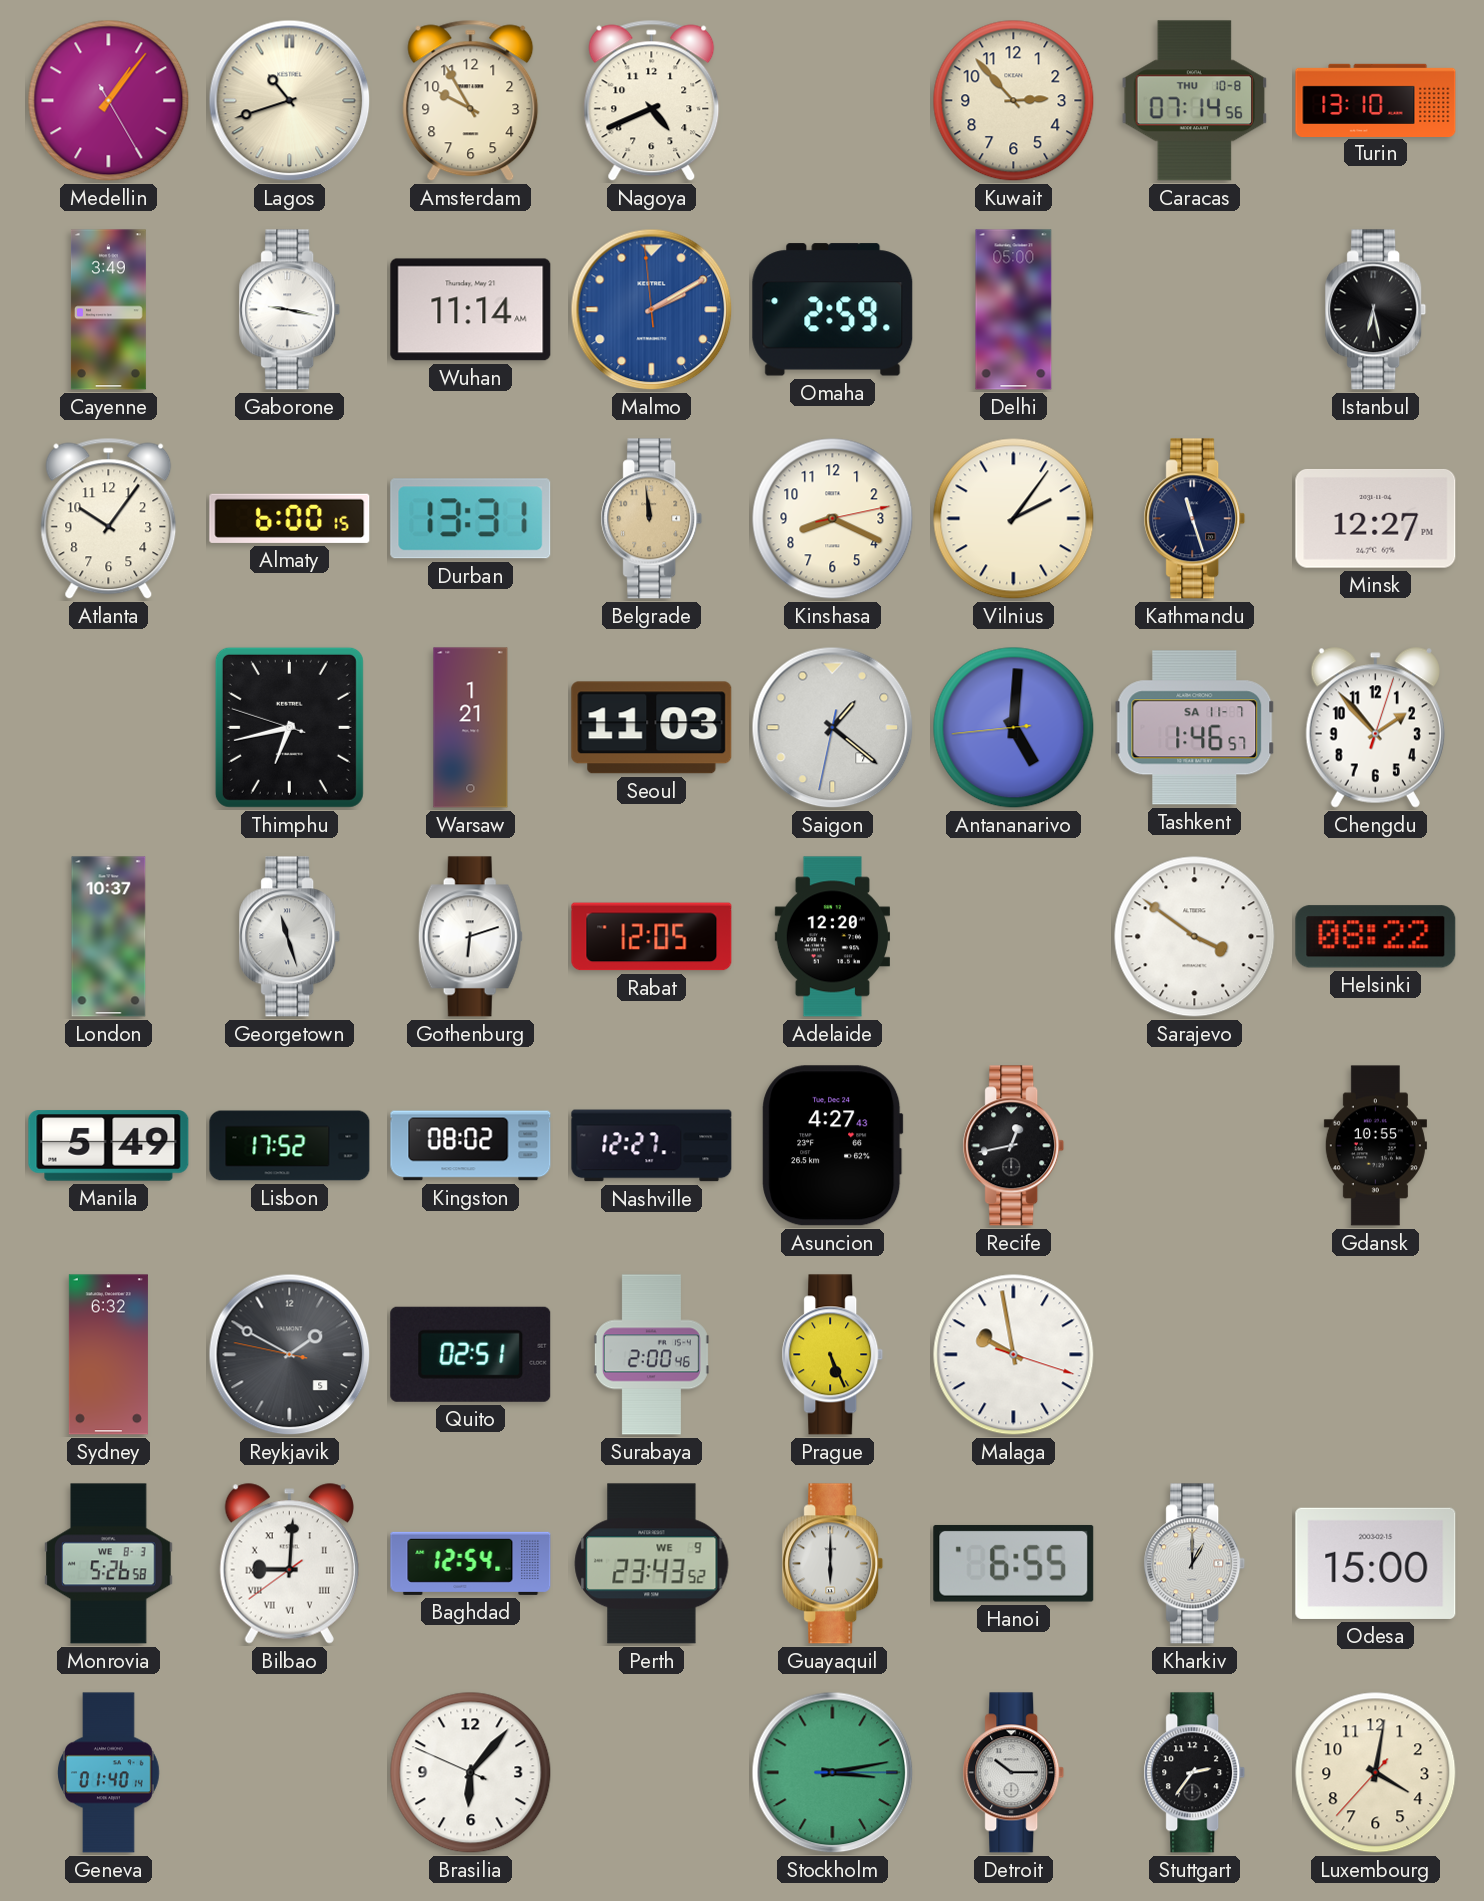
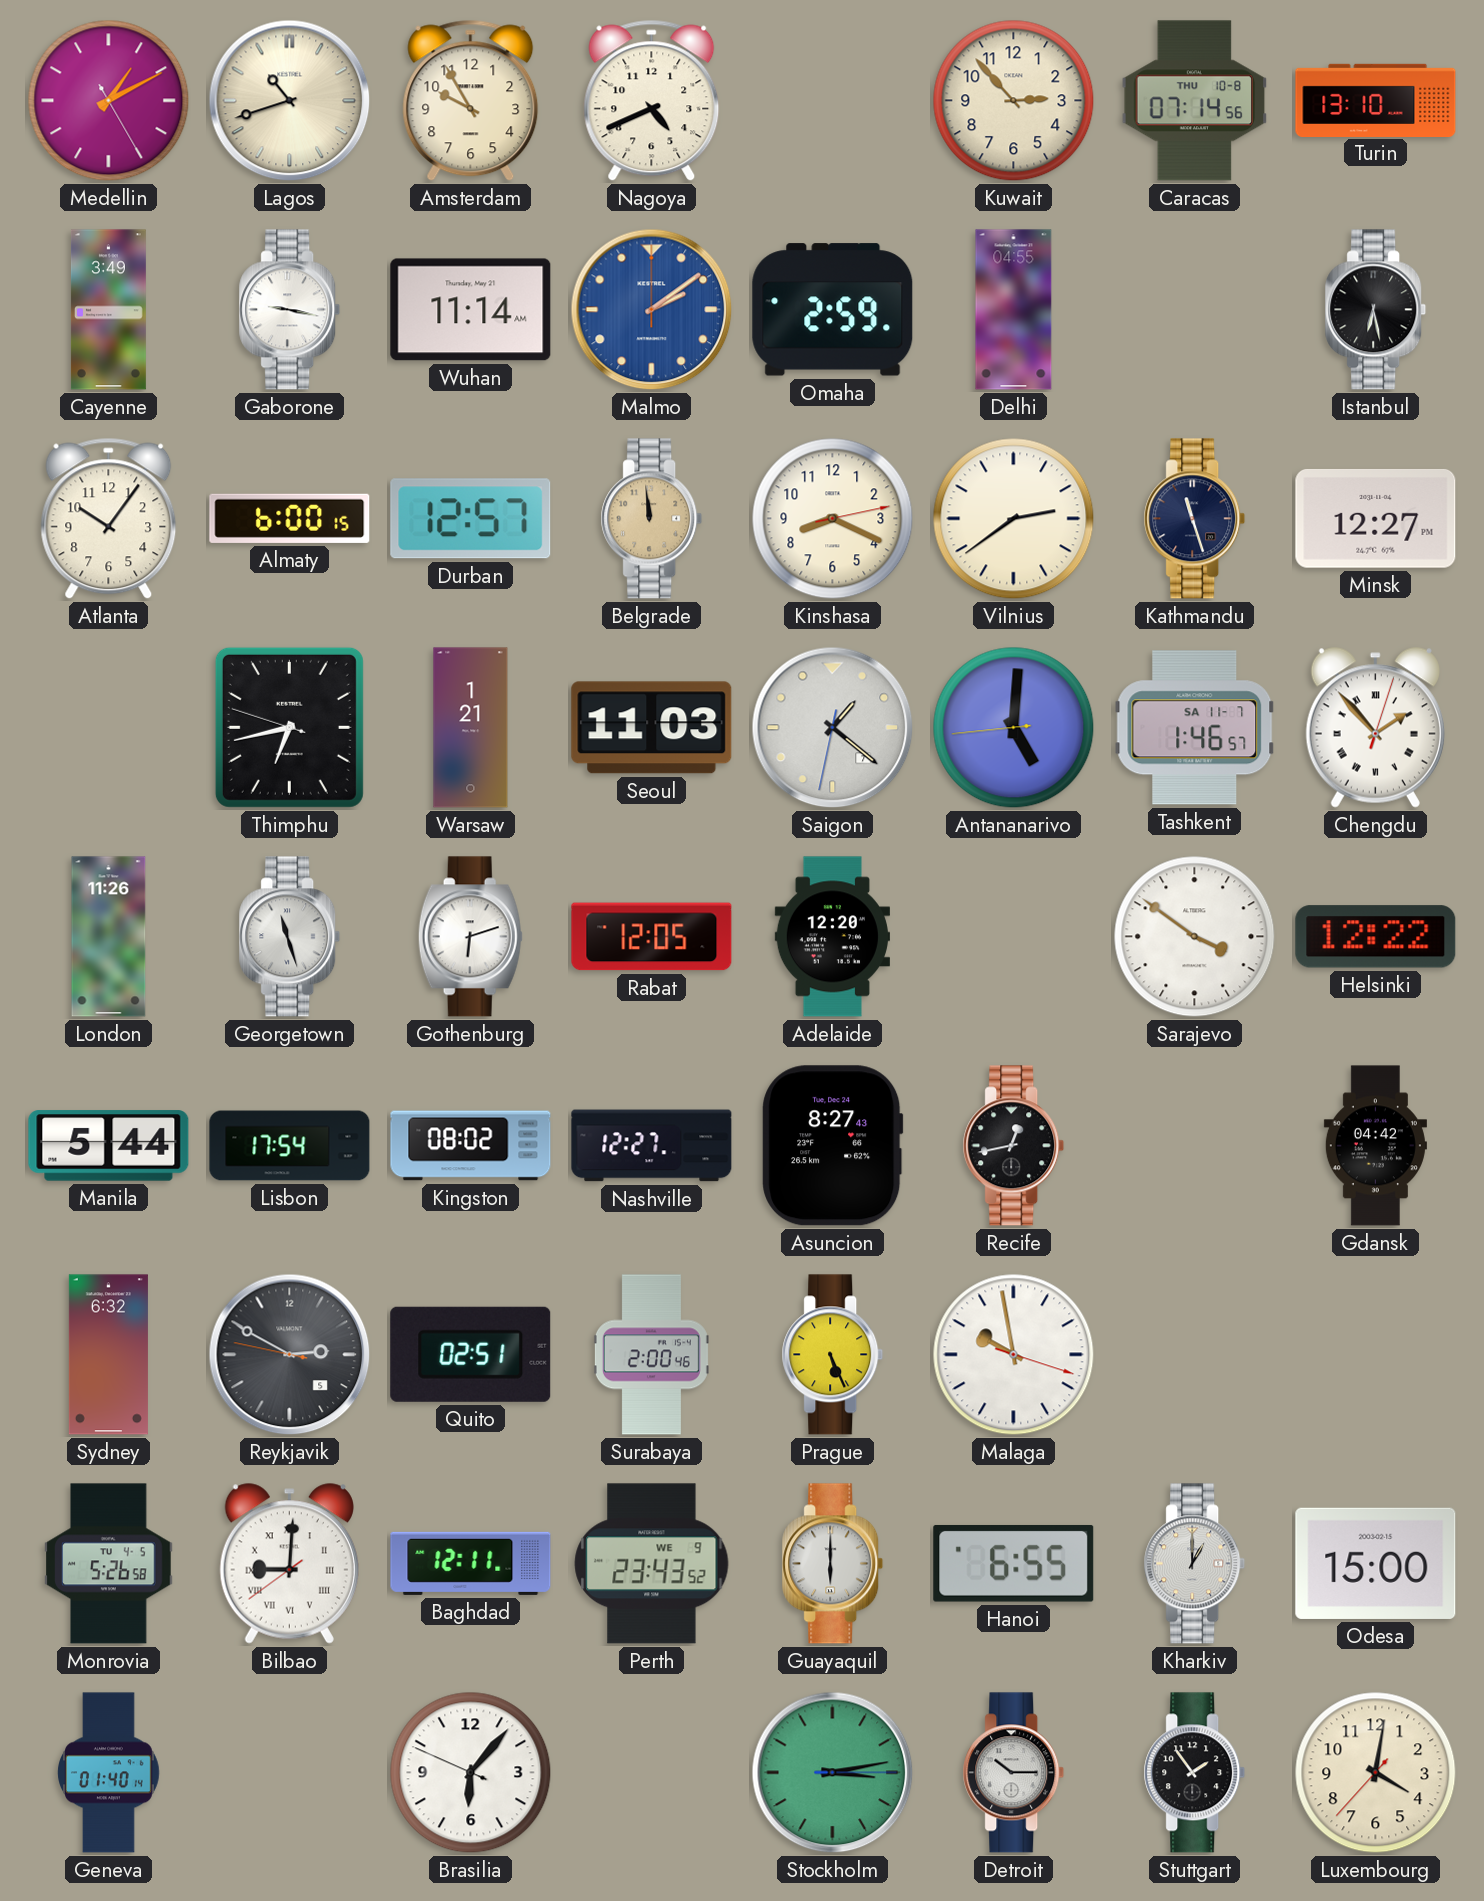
Medellin: 1:06 -> 1:10
Malmo: 2:09:59 -> 2:09:00
Delhi: 05:00 -> 04:55
Durban: 13:31 -> 12:57
Vilnius: 2:06 -> 2:39
Chengdu numerals: Arabic -> Roman
London: 10:37 -> 11:26
Helsinki: 08:22 -> 12:22
Manila: 5:49 -> 5:44
Lisbon: 17:52 -> 17:54
Asuncion: 4:27 -> 8:27
Gdansk: 10:55 -> 04:42
Reykjavik: 1:49 -> 2:49
Monrovia date: WE 8-3 -> TU 4-5
Baghdad: 12:54 -> 12:11
Stuttgart: 2:36 -> 1:54
